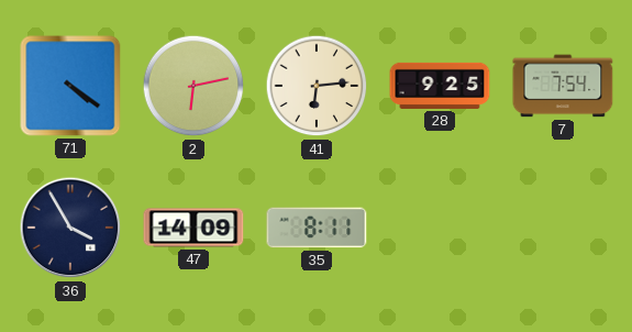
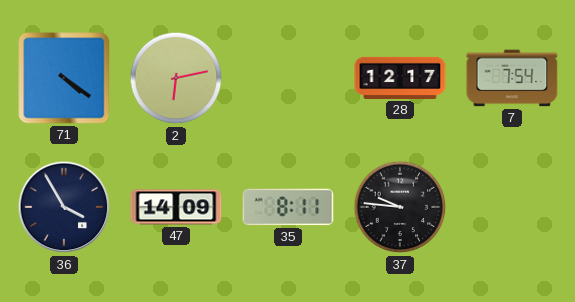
41: 6:14 -> none
28: 9:25 -> 12:17
37: none -> 9:46
